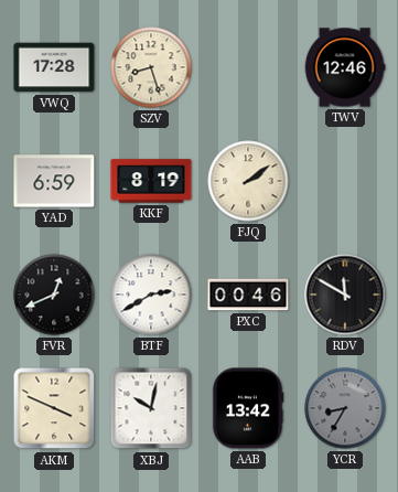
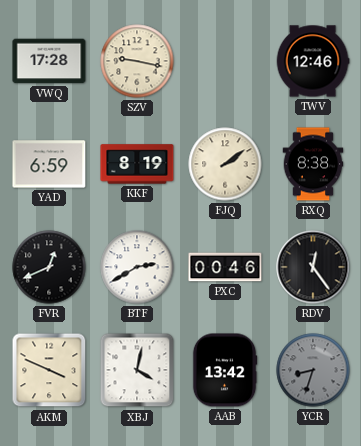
SZV: 8:27 -> 9:17
RXQ: none -> 8:38
RDV: 11:50 -> 12:24
XBJ: 10:02 -> 4:02
YCR: 8:35 -> 8:33
